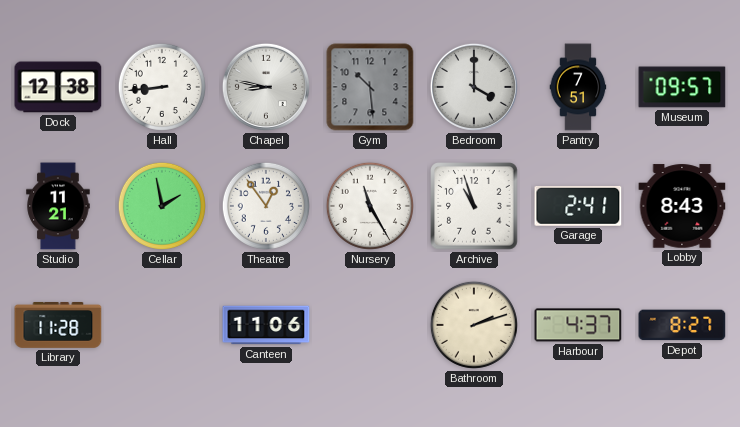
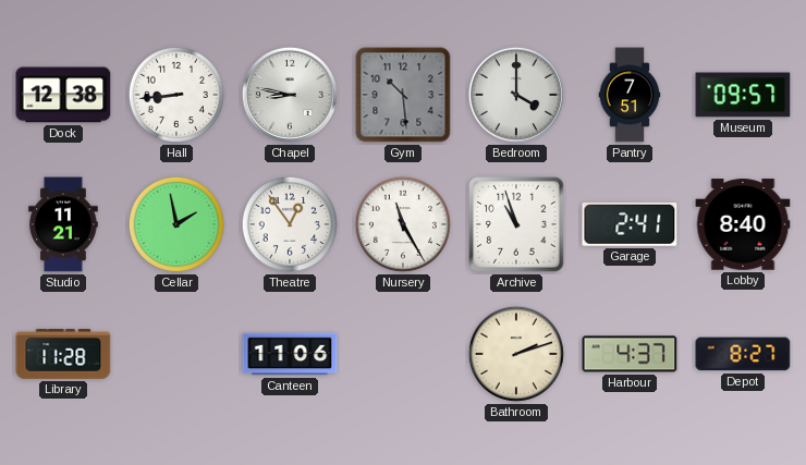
Lobby: 8:43 -> 8:40
